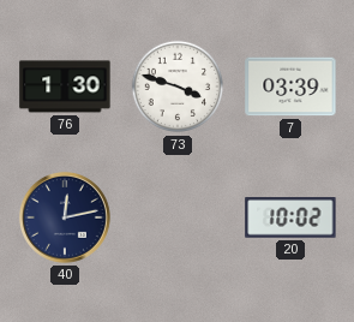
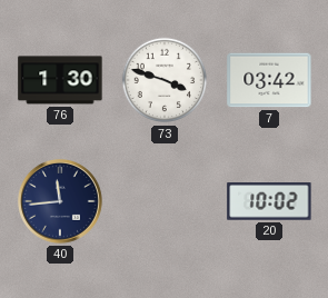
7: 03:39 -> 03:42
40: 12:13 -> 11:44
